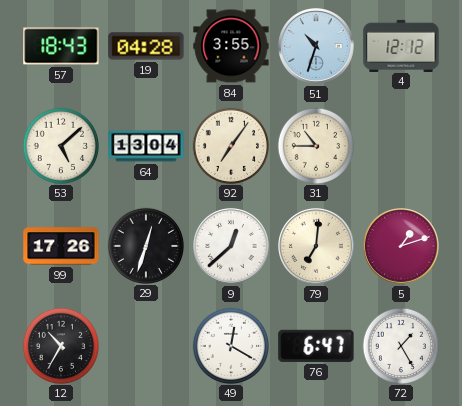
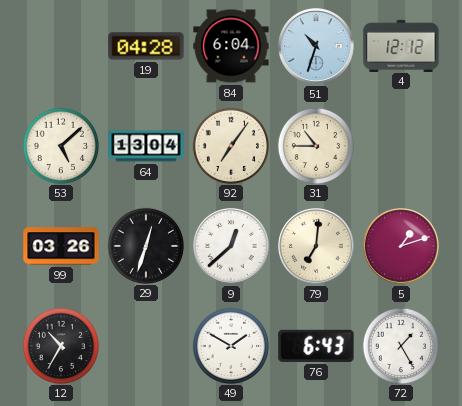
57: 18:43 -> none
84: 3:55 -> 6:04
99: 17:26 -> 03:26
49: 12:20 -> 1:50
76: 6:47 -> 6:43
